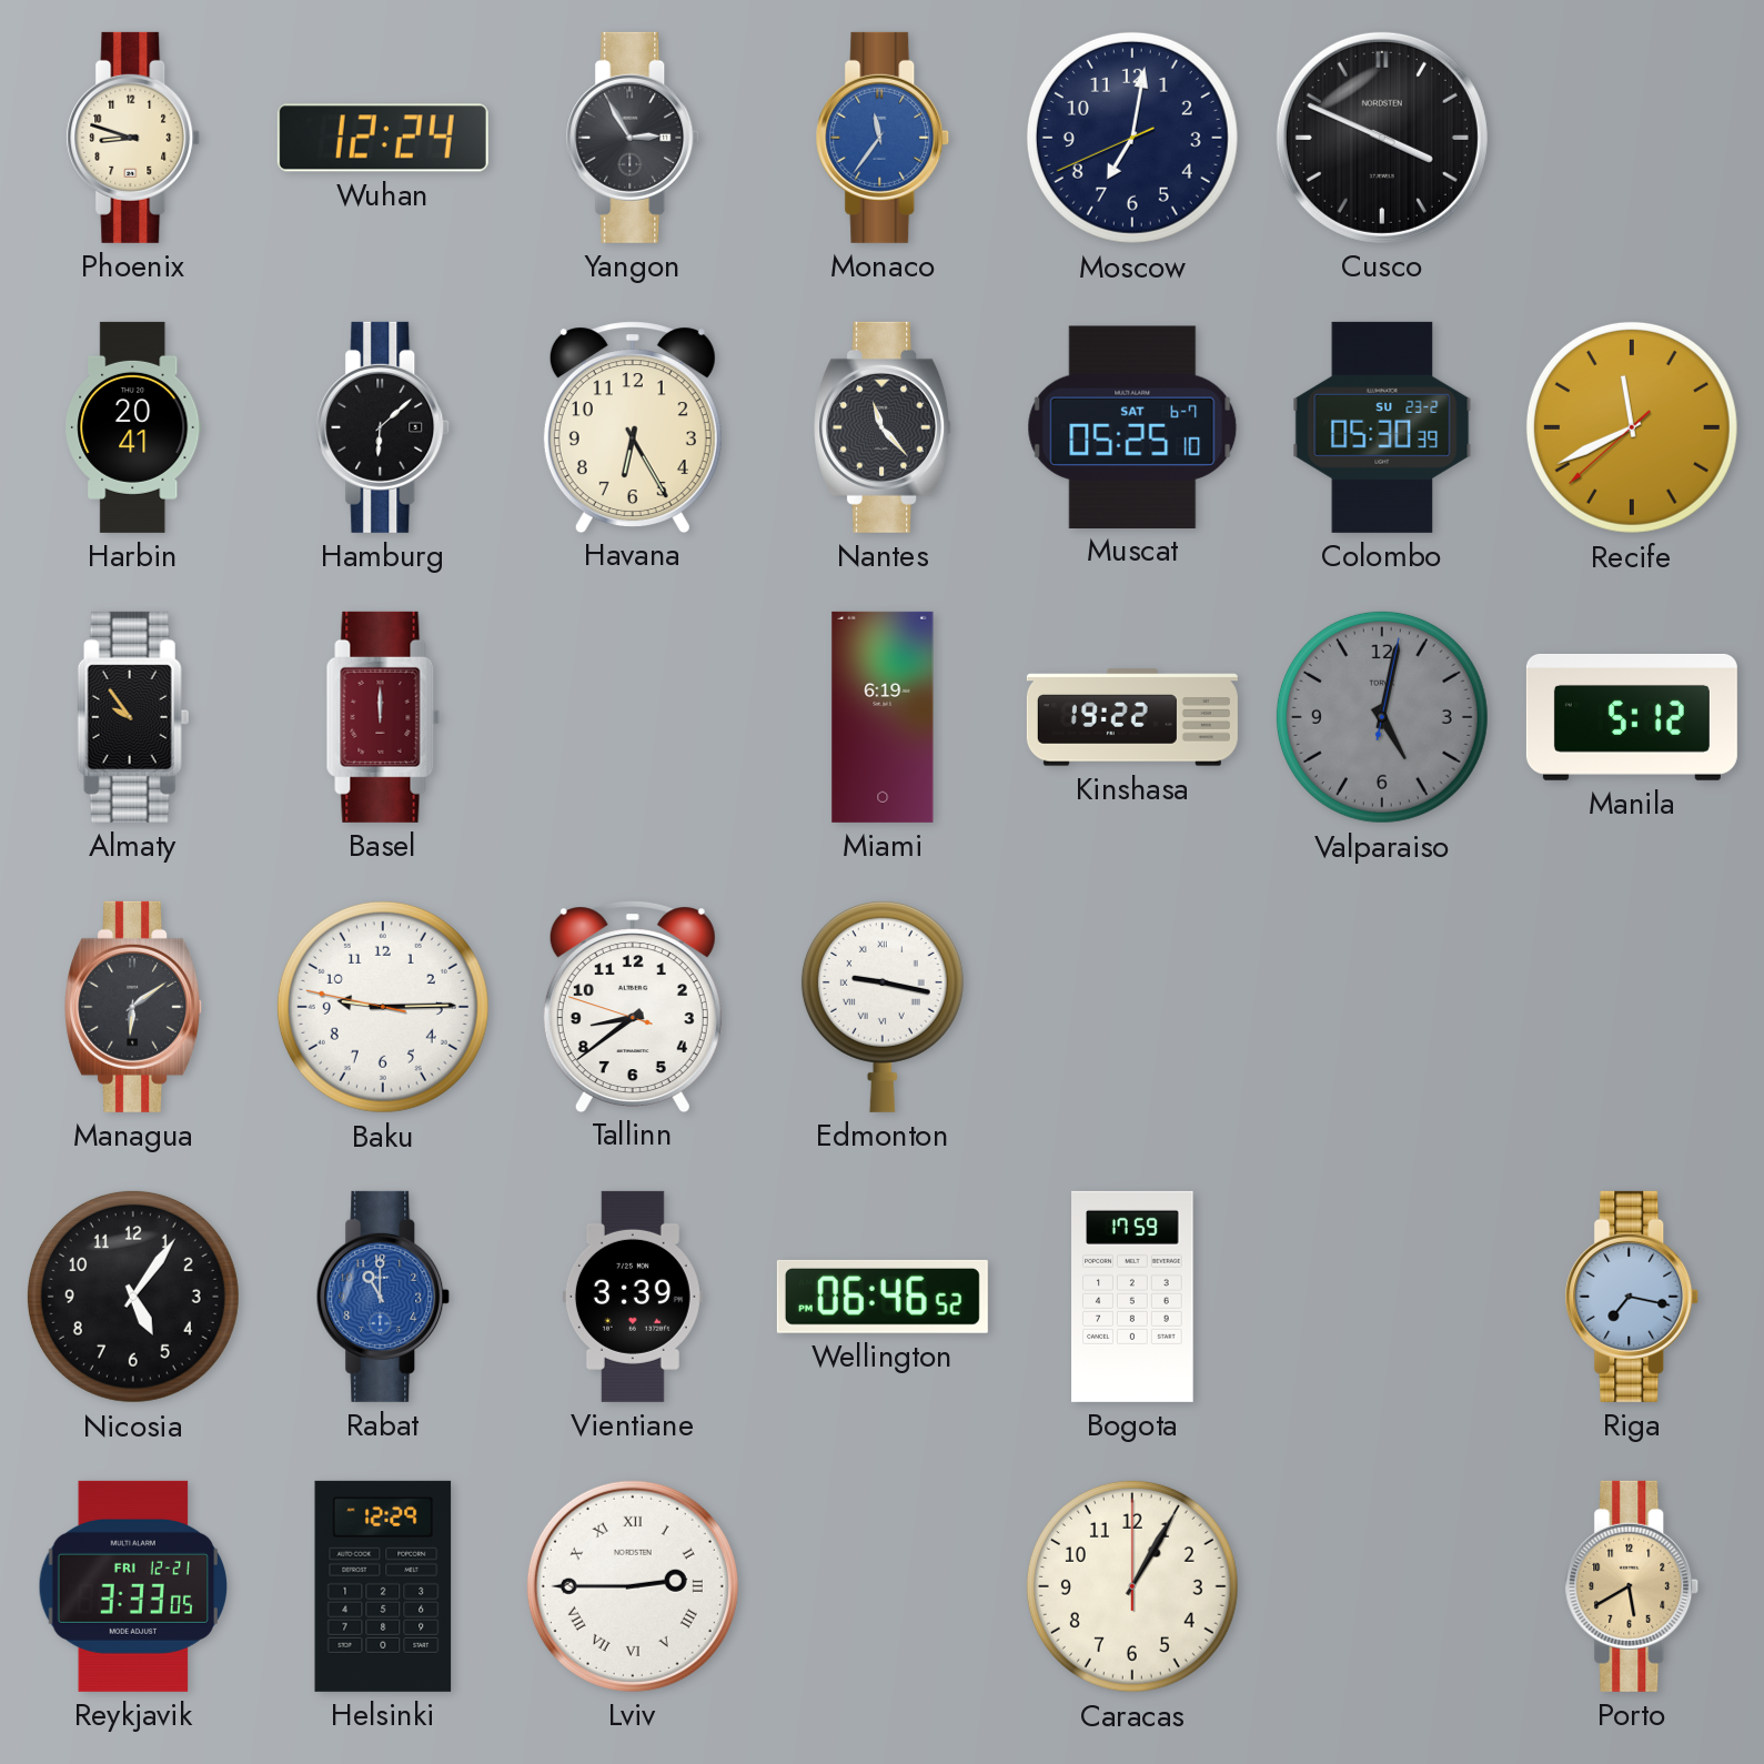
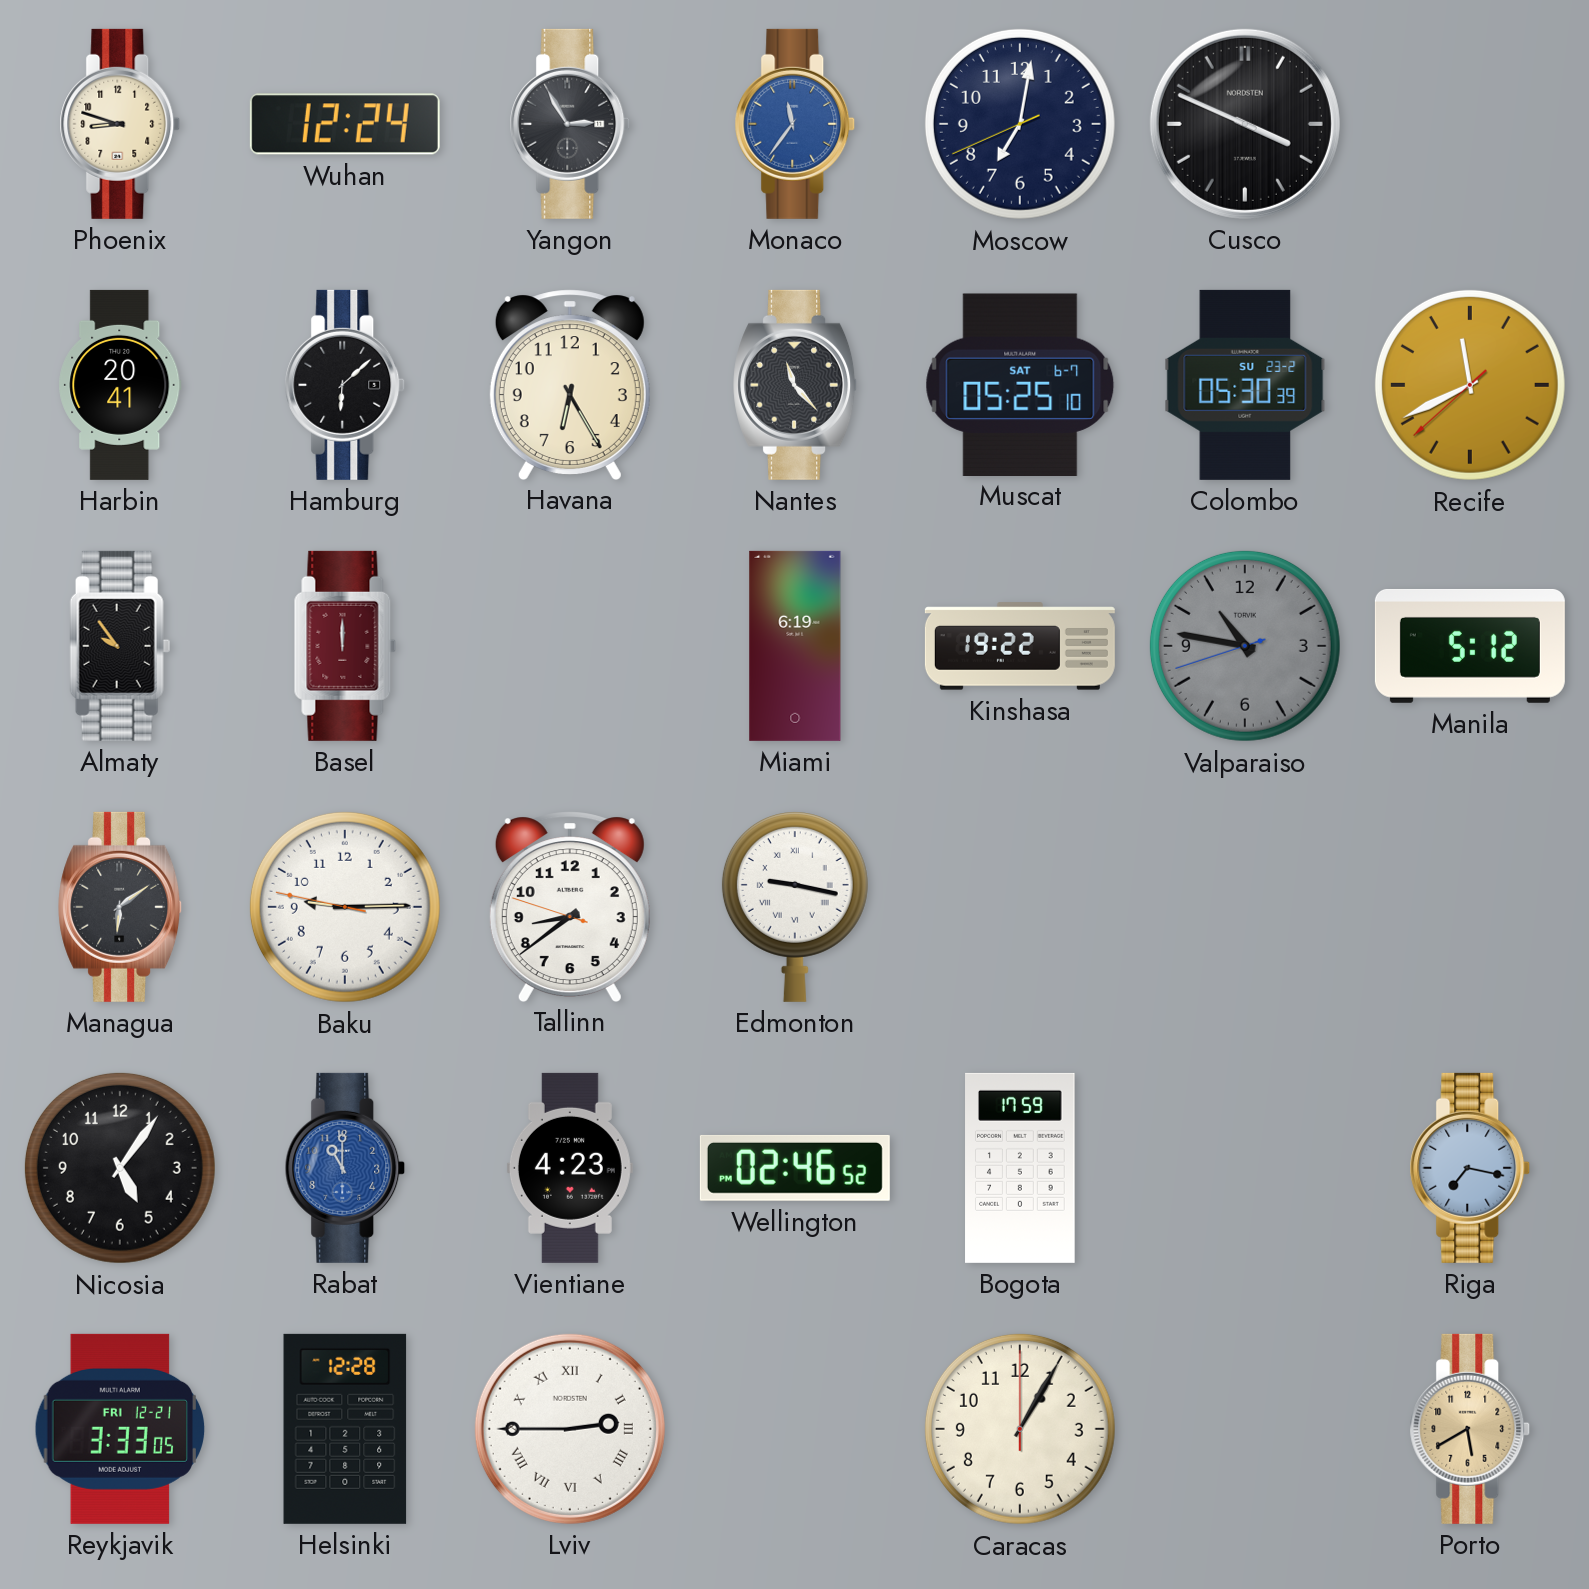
Valparaiso: 5:02 -> 10:46
Vientiane: 3:39 -> 4:23
Wellington: 06:46 -> 02:46
Helsinki: 12:29 -> 12:28
